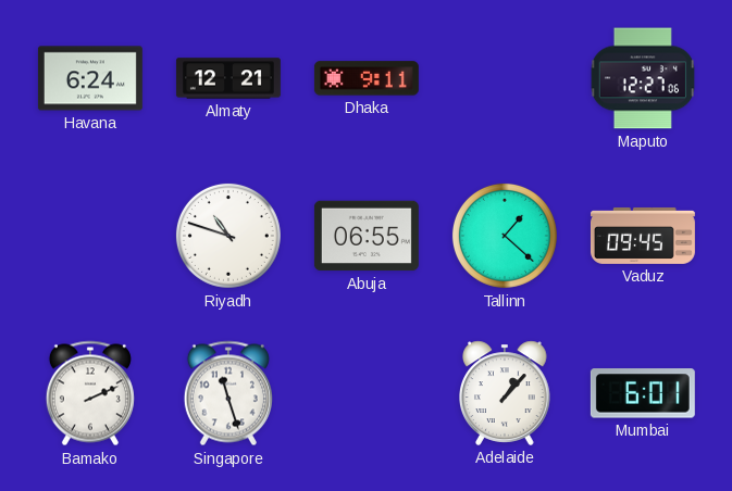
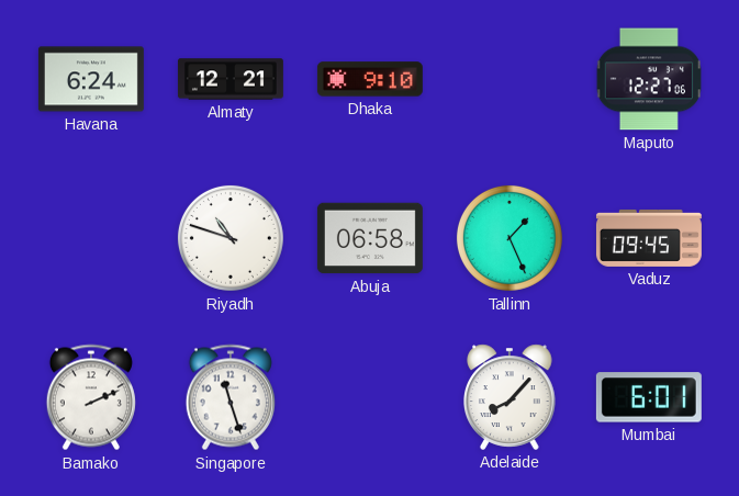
Dhaka: 9:11 -> 9:10
Abuja: 06:55 -> 06:58
Tallinn: 1:22 -> 1:26
Adelaide: 1:07 -> 8:07
